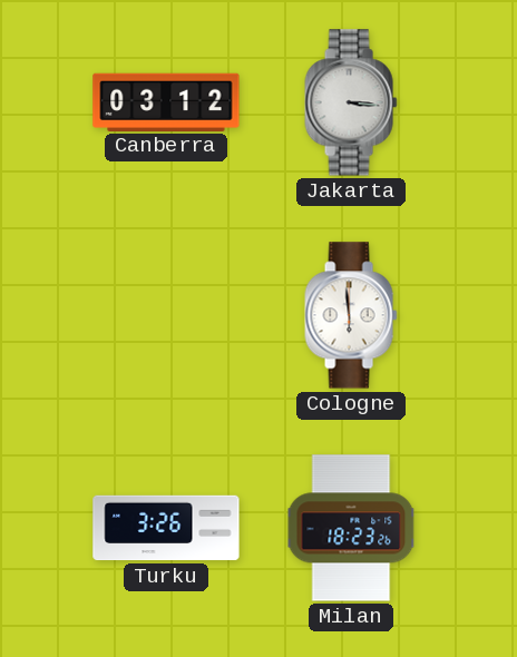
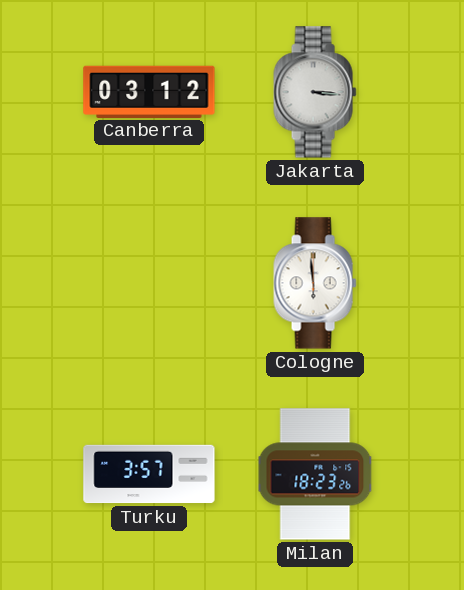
Turku: 3:26 -> 3:57
